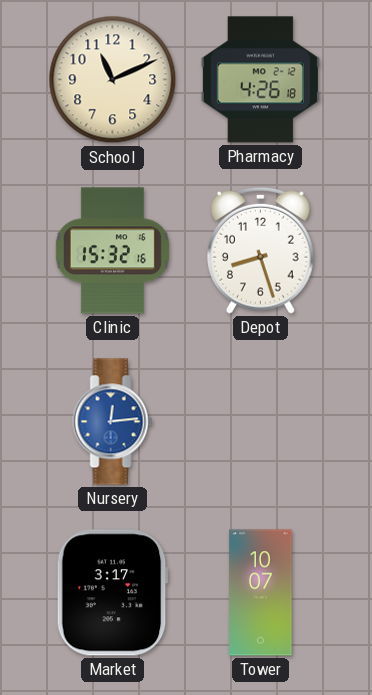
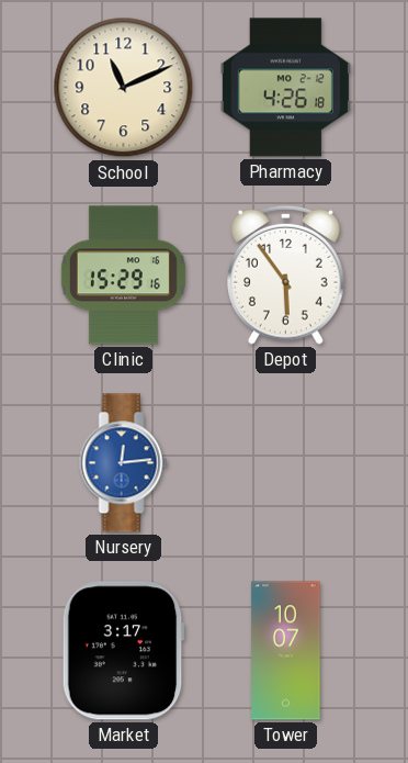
Clinic: 15:32 -> 15:29
Depot: 8:27 -> 5:54
